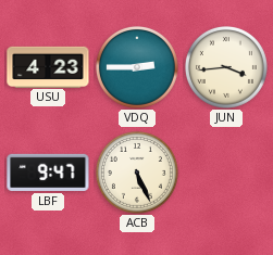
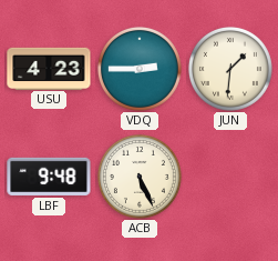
JUN: 3:44 -> 1:31
LBF: 9:47 -> 9:48
